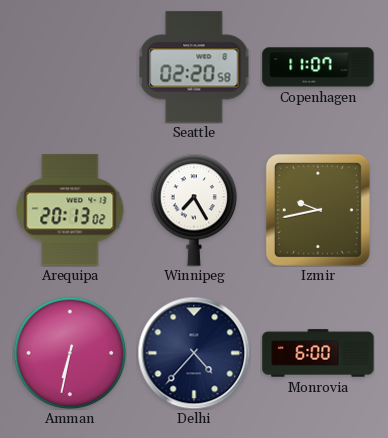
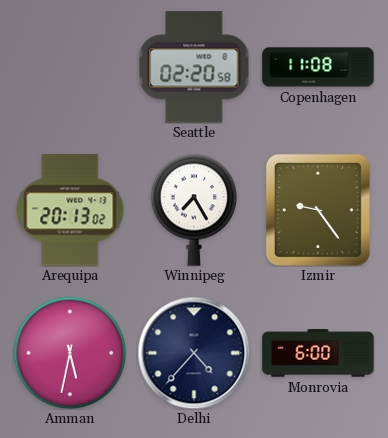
Copenhagen: 11:07 -> 11:08
Izmir: 9:43 -> 9:24
Amman: 6:32 -> 5:32
